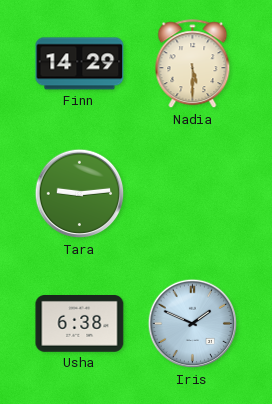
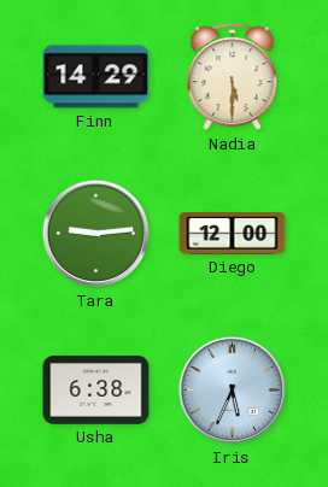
Diego: none -> 12:00
Iris: 1:49 -> 5:34
